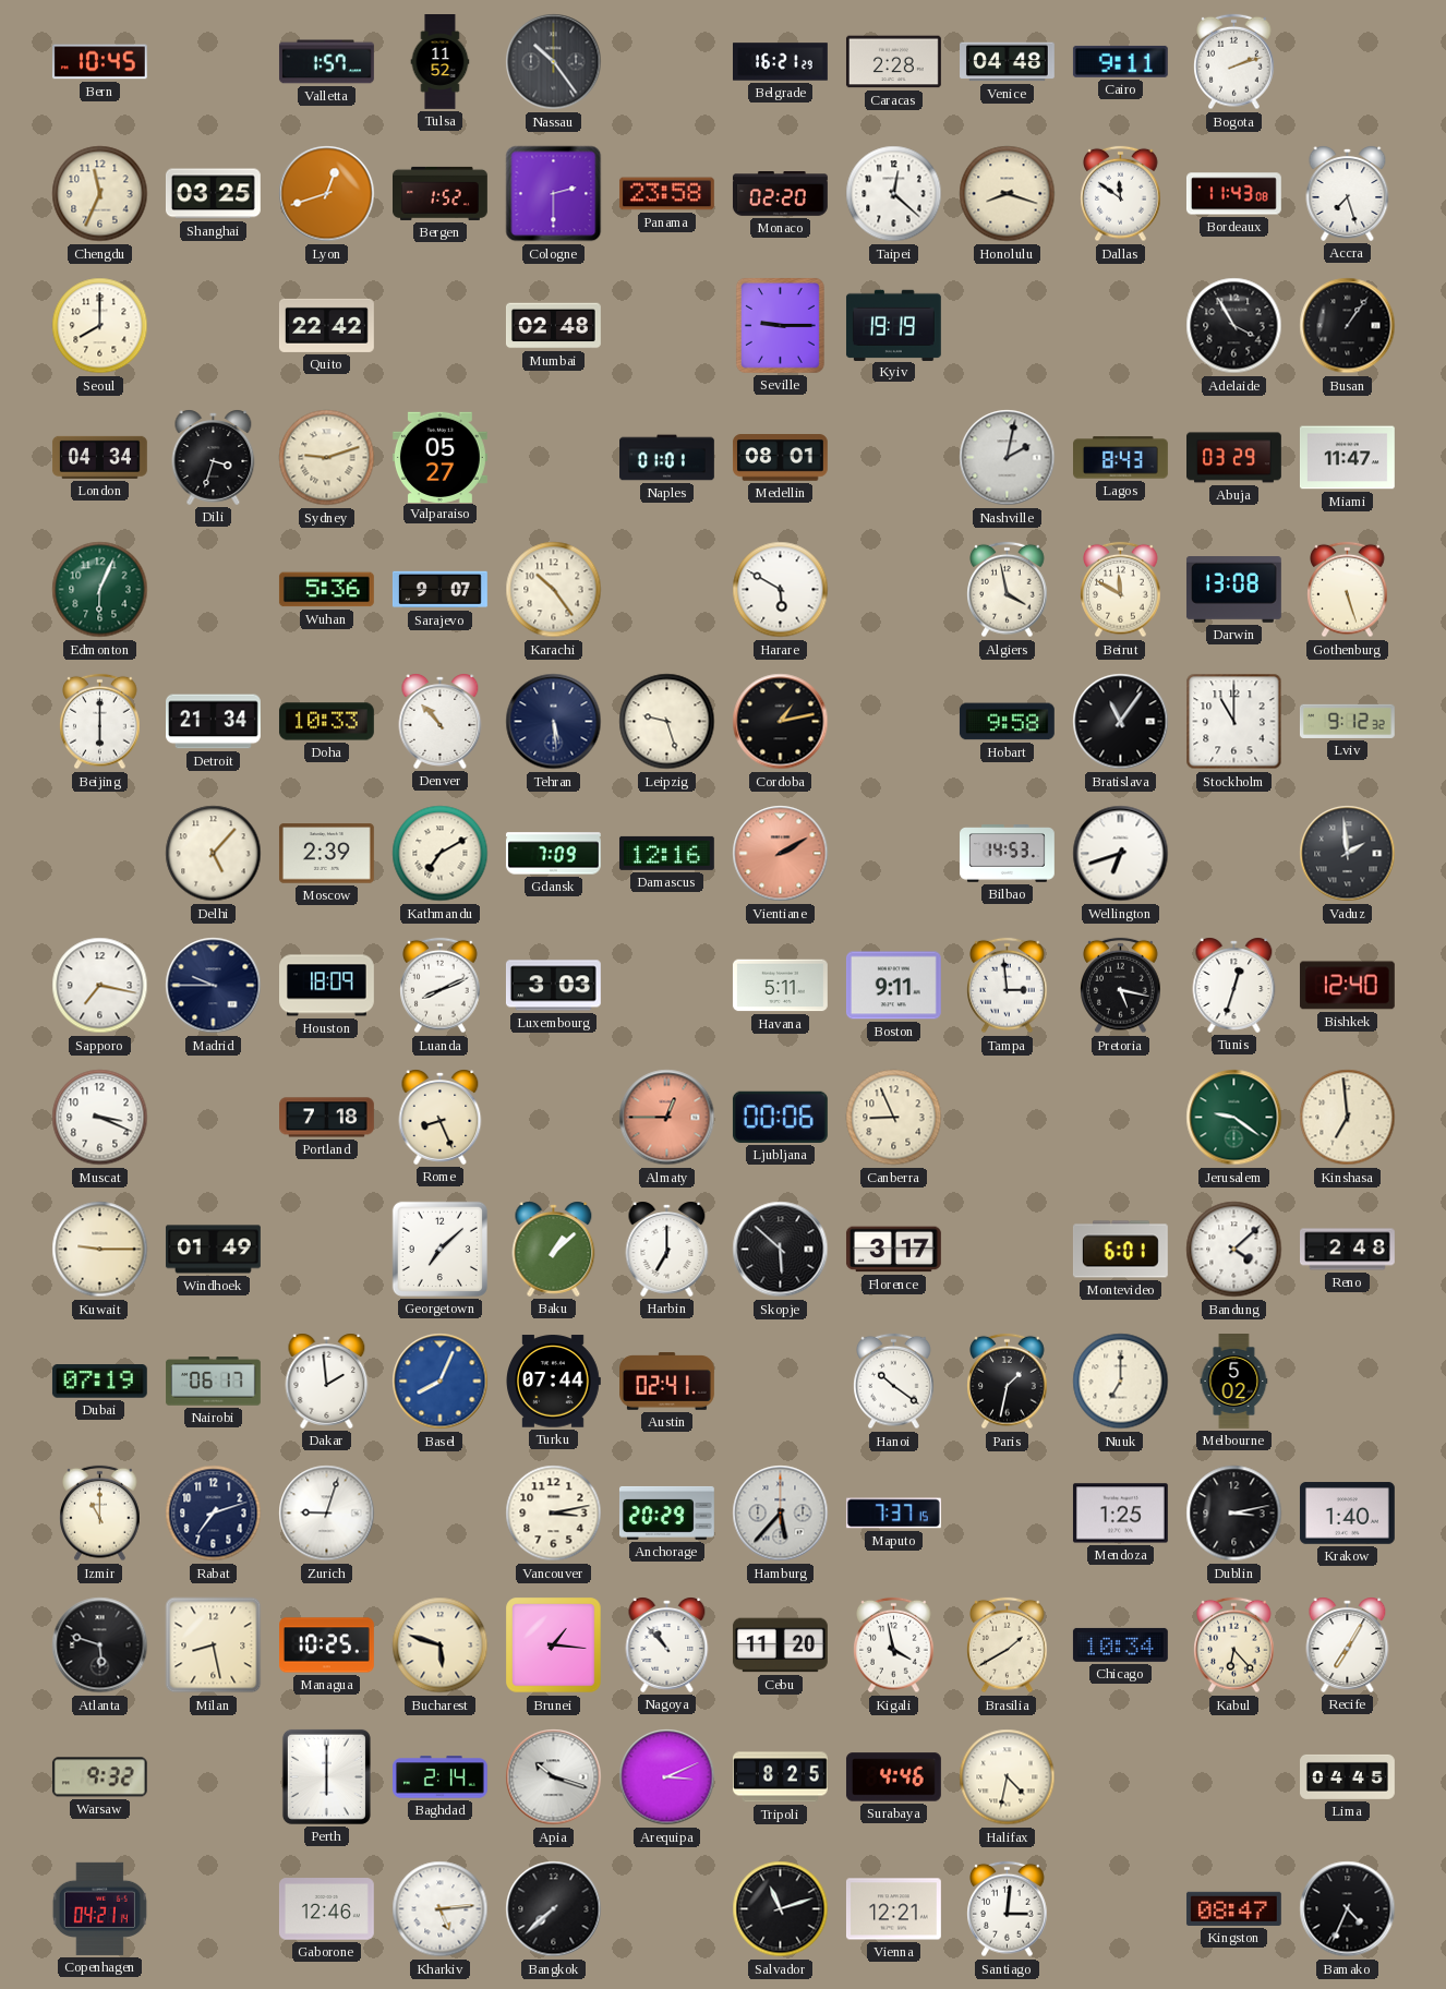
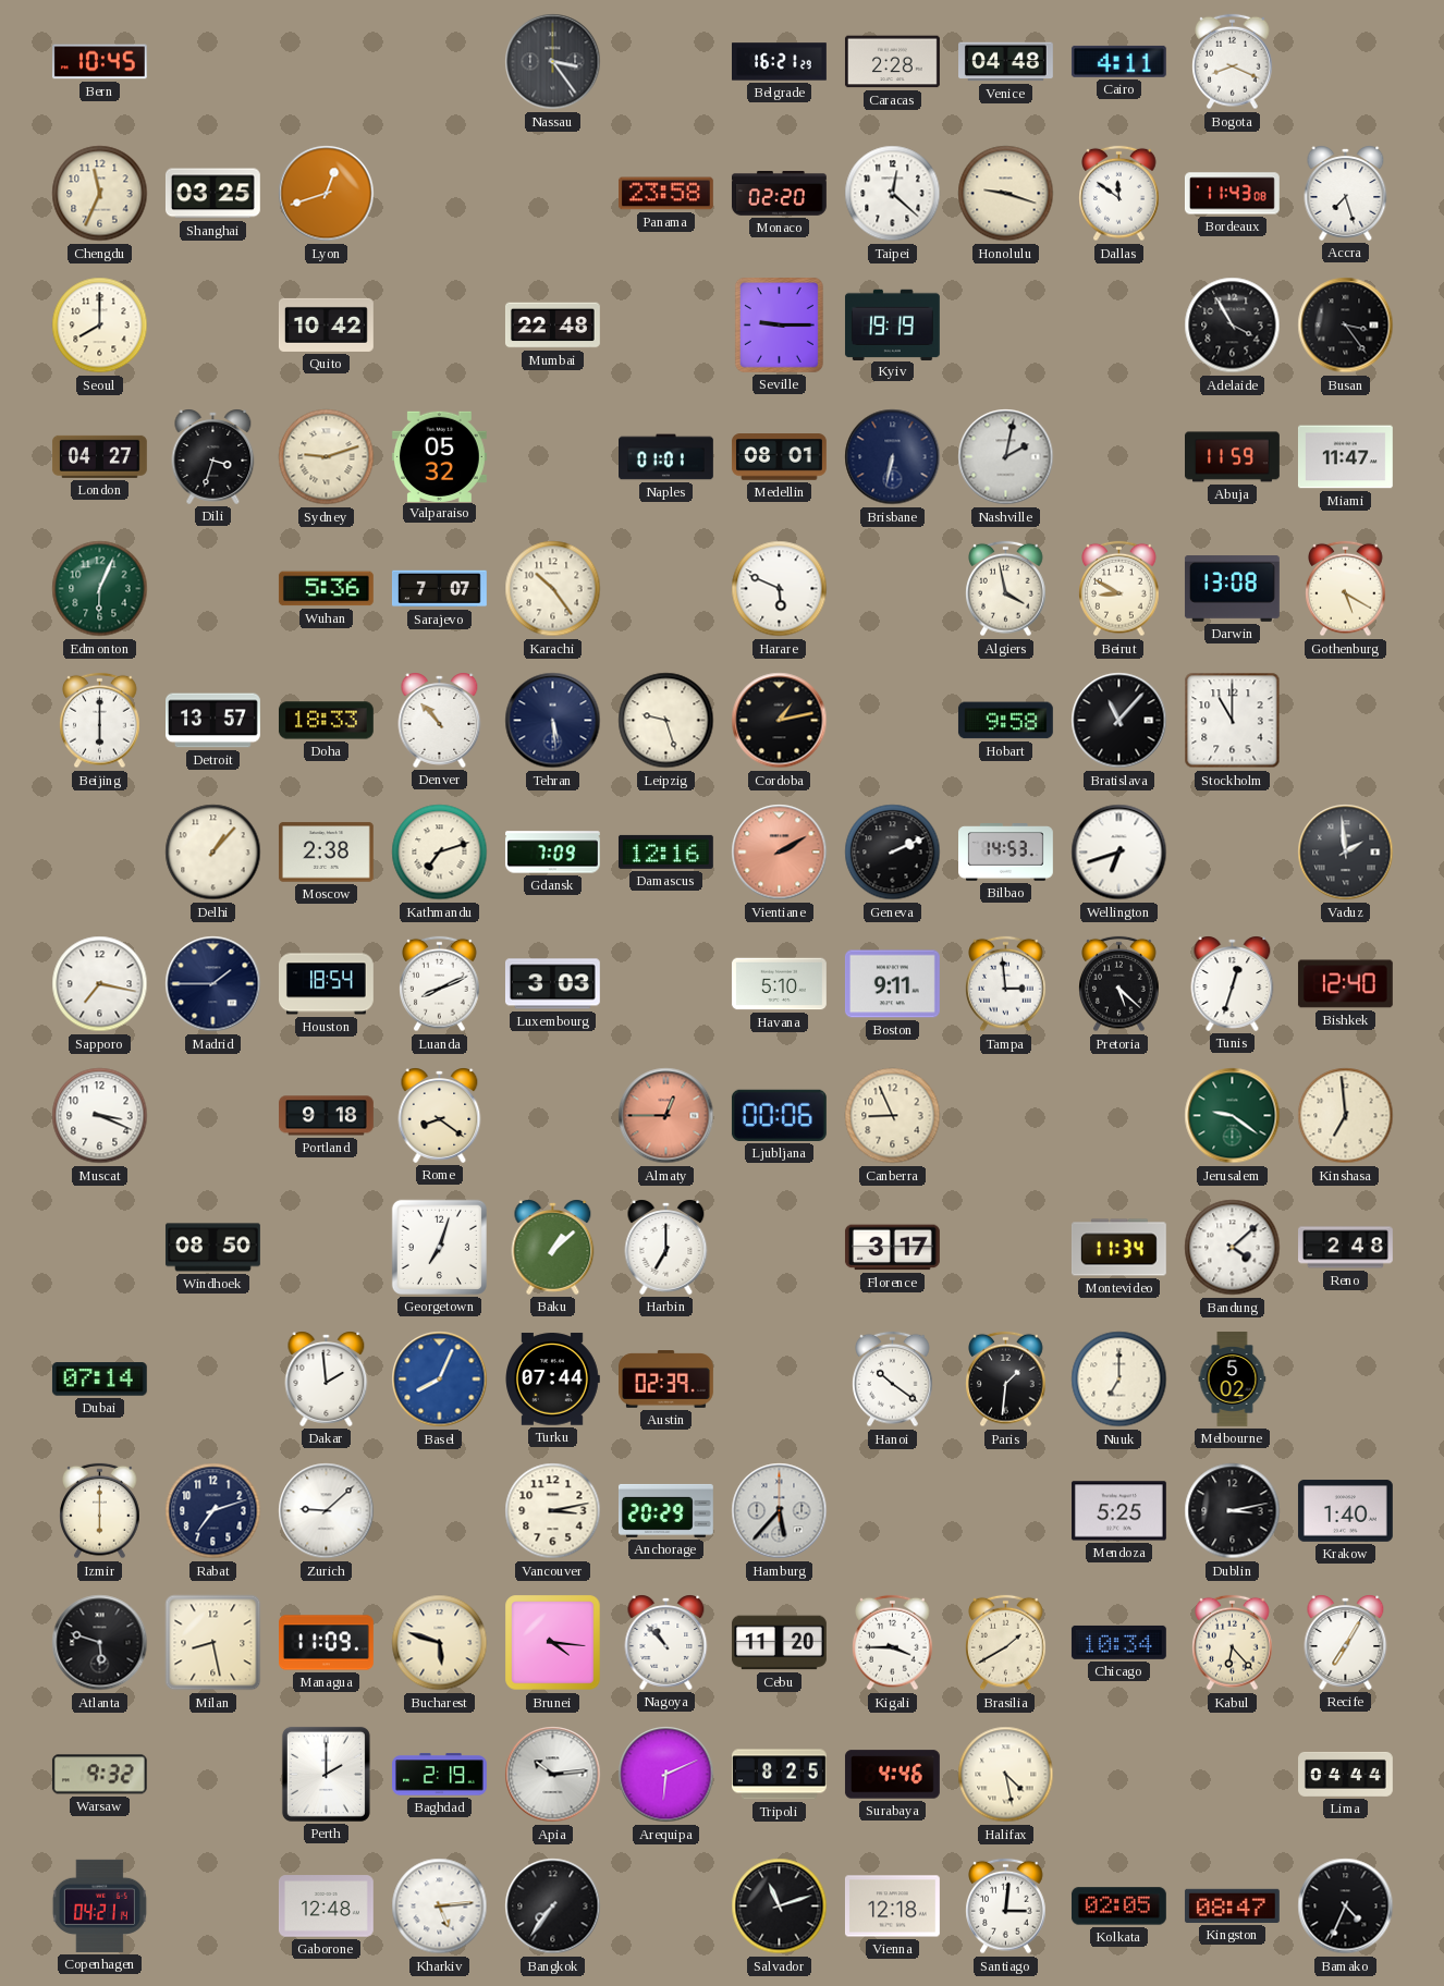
Valletta: 1:57 -> none
Tulsa: 11:52 -> none
Nassau: 10:24 -> 3:24
Cairo: 9:11 -> 4:11
Bogota: 2:12 -> 8:19
Bergen: 1:52 -> none
Cologne: 2:30 -> none
Honolulu: 8:18 -> 9:18
Quito: 22:42 -> 10:42
Mumbai: 02:48 -> 22:48
Busan: 1:06 -> 3:24
London: 04:34 -> 04:27
Valparaiso: 05:27 -> 05:32
Brisbane: none -> 6:32
Lagos: 8:43 -> none
Abuja: 03:29 -> 11:59
Sarajevo: 9:07 -> 7:07
Harare: 5:50 -> 5:49
Beirut: 11:50 -> 8:50
Gothenburg: 5:27 -> 5:20
Detroit: 21:34 -> 13:57
Doha: 10:33 -> 18:33
Bratislava: 11:06 -> 11:07
Lviv: 9:12 -> none
Delhi: 5:07 -> 1:07
Moscow: 2:39 -> 2:38
Kathmandu: 7:10 -> 7:12
Geneva: none -> 2:11
Madrid: 9:45 -> 1:45
Houston: 18:09 -> 18:54
Havana: 5:11 -> 5:10
Pretoria: 5:17 -> 5:22
Portland: 7:18 -> 9:18
Rome: 8:26 -> 8:21
Kuwait: 9:15 -> none
Windhoek: 01:49 -> 08:50
Georgetown: 7:08 -> 7:03
Skopje: 5:52 -> none
Montevideo: 6:01 -> 11:34
Dubai: 07:19 -> 07:14
Nairobi: 06:17 -> none
Austin: 02:41 -> 02:39
Paris: 1:32 -> 1:31
Izmir: 11:00 -> 6:00
Zurich: 9:03 -> 9:08
Maputo: 7:37 -> none
Mendoza: 1:25 -> 5:25
Managua: 10:25 -> 11:09
Brunei: 1:16 -> 4:16
Kigali: 3:58 -> 3:45
Perth: 6:00 -> 2:00
Baghdad: 2:14 -> 2:19
Apia: 10:18 -> 10:14
Arequipa: 3:11 -> 6:11
Halifax: 4:32 -> 4:28
Lima: 04:45 -> 04:44
Gaborone: 12:46 -> 12:48
Bangkok: 7:38 -> 7:36
Vienna: 12:21 -> 12:18
Kolkata: none -> 02:05
